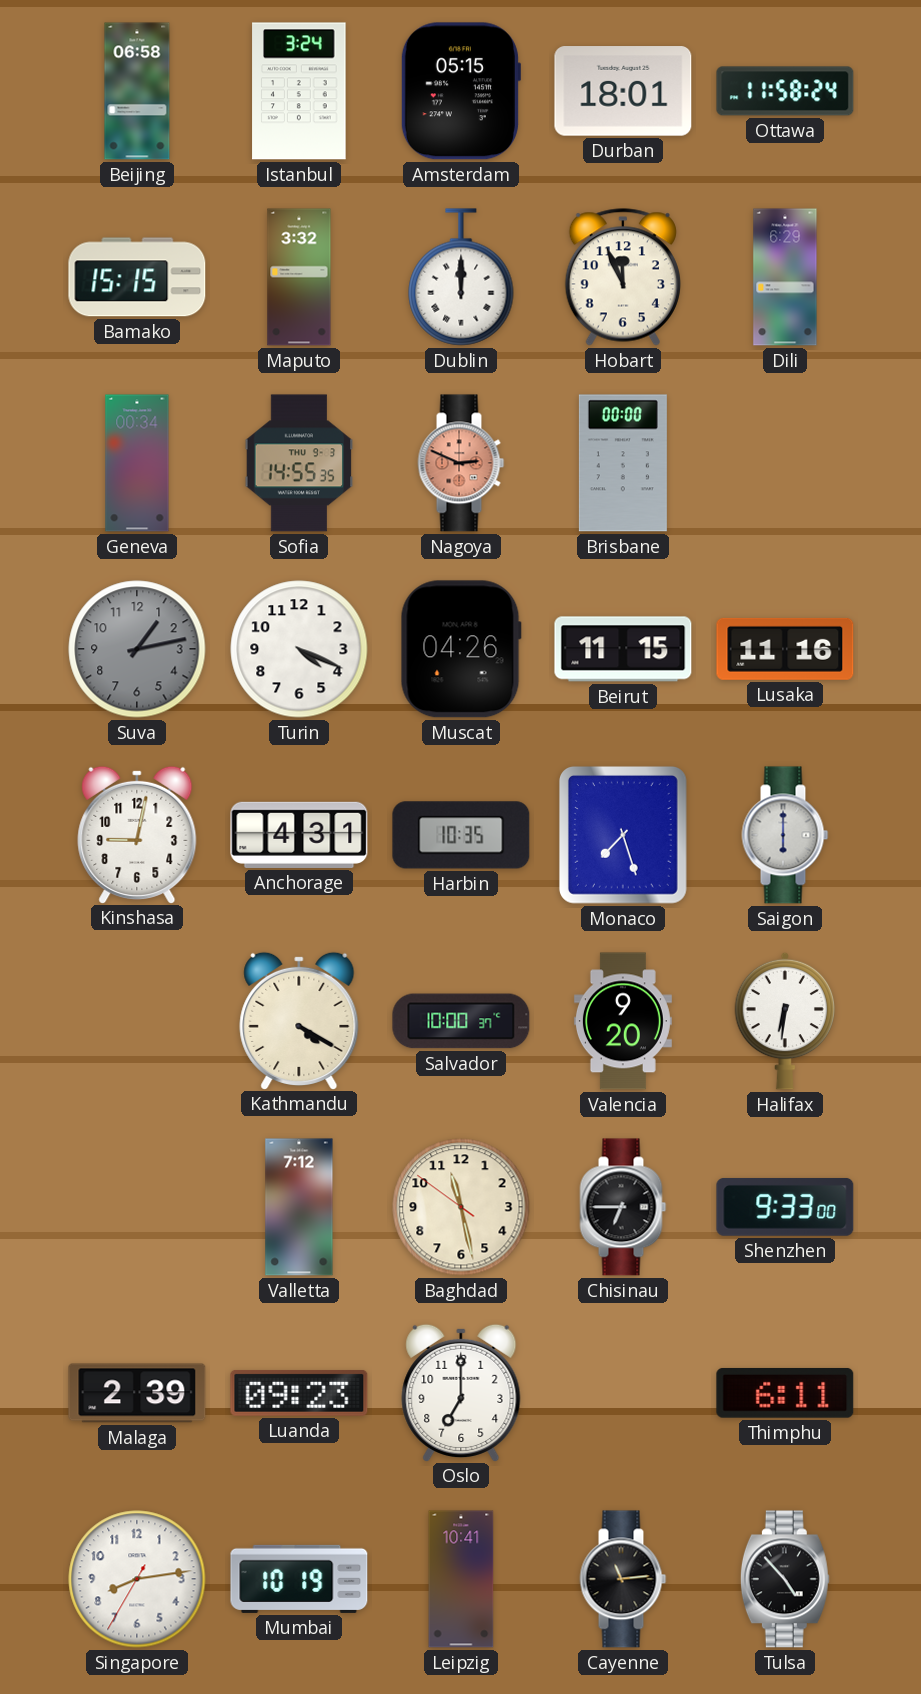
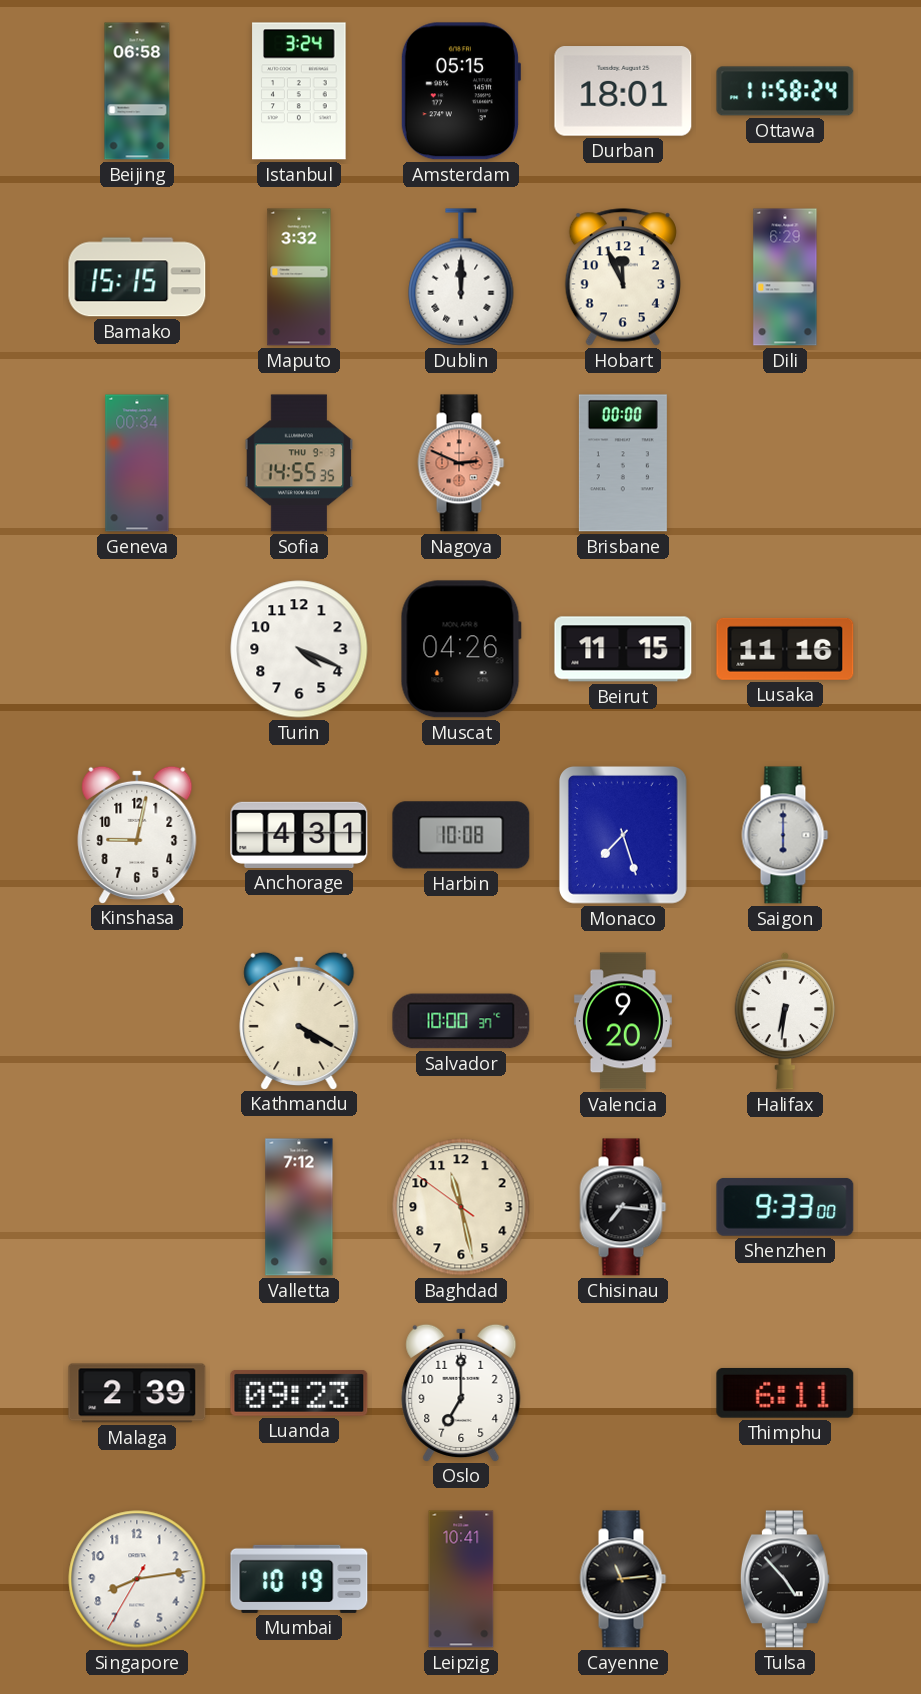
Suva: 1:13 -> none
Harbin: 10:35 -> 10:08
Chisinau: 6:45 -> 7:16
